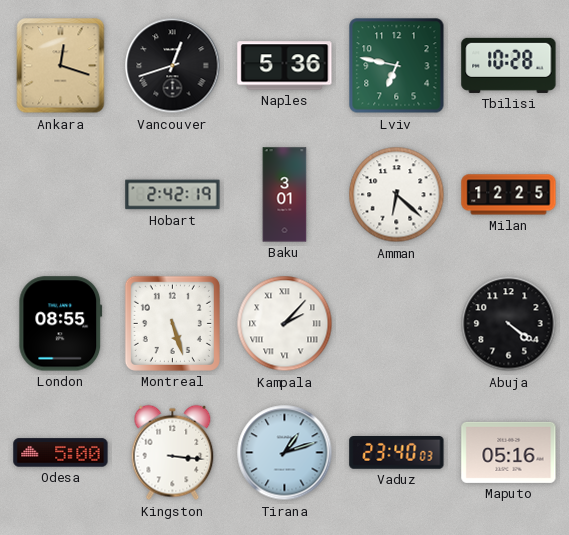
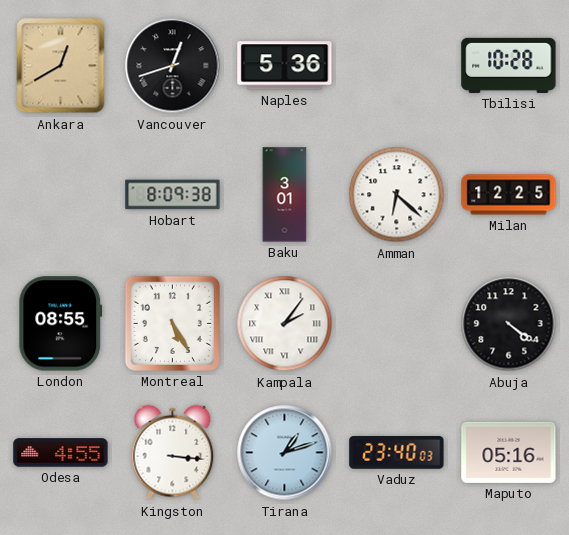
Ankara: 12:18 -> 12:40
Lviv: 6:47 -> none
Hobart: 2:42 -> 8:09
Montreal: 5:27 -> 5:25
Kampala: 2:07 -> 2:06
Odesa: 5:00 -> 4:55
